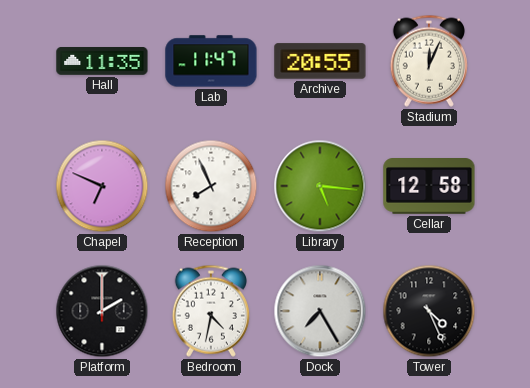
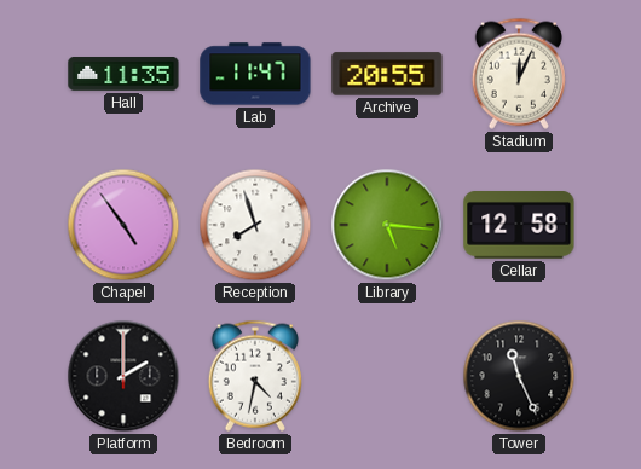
Chapel: 6:49 -> 4:54
Reception: 7:56 -> 7:57
Dock: 7:25 -> none
Tower: 4:26 -> 11:26
